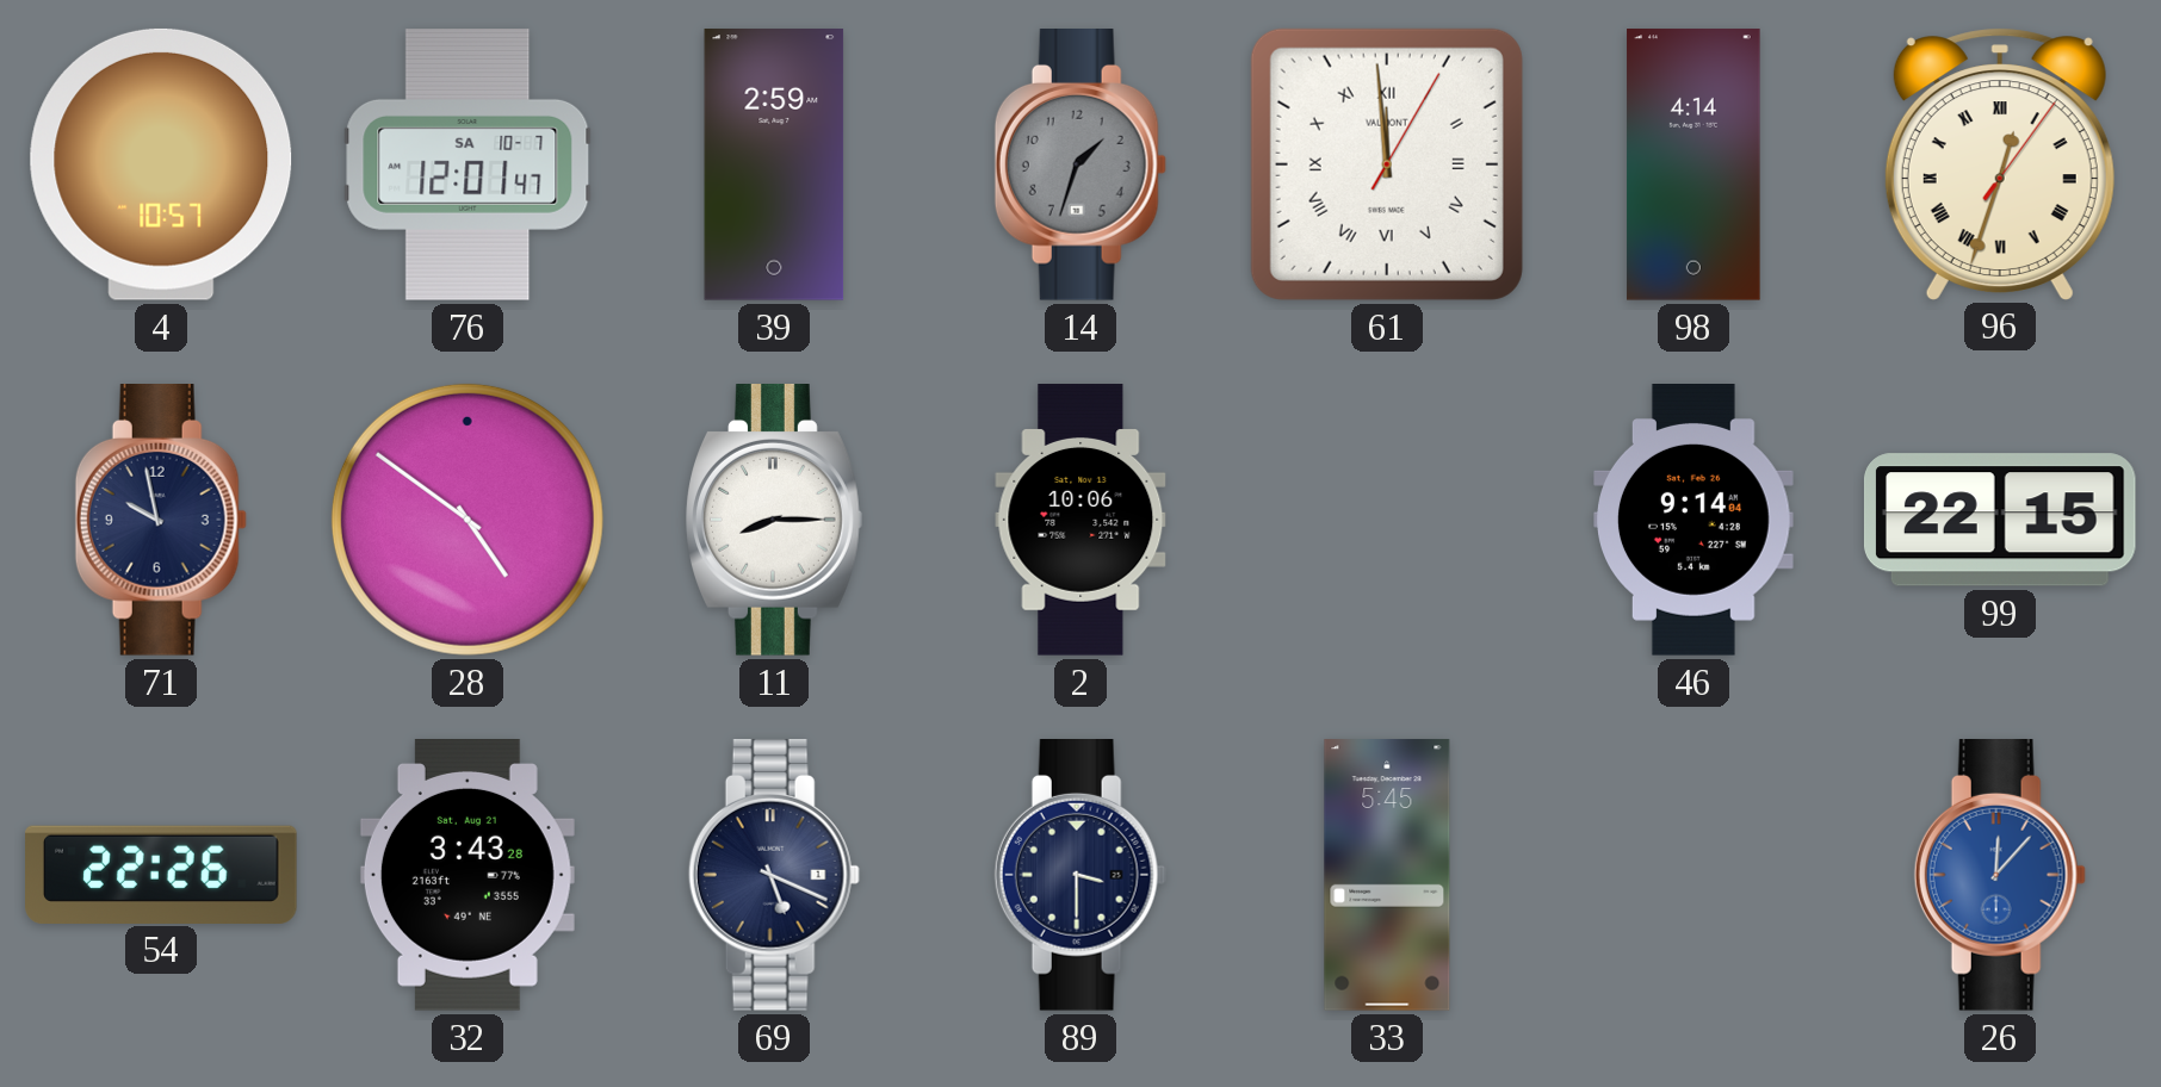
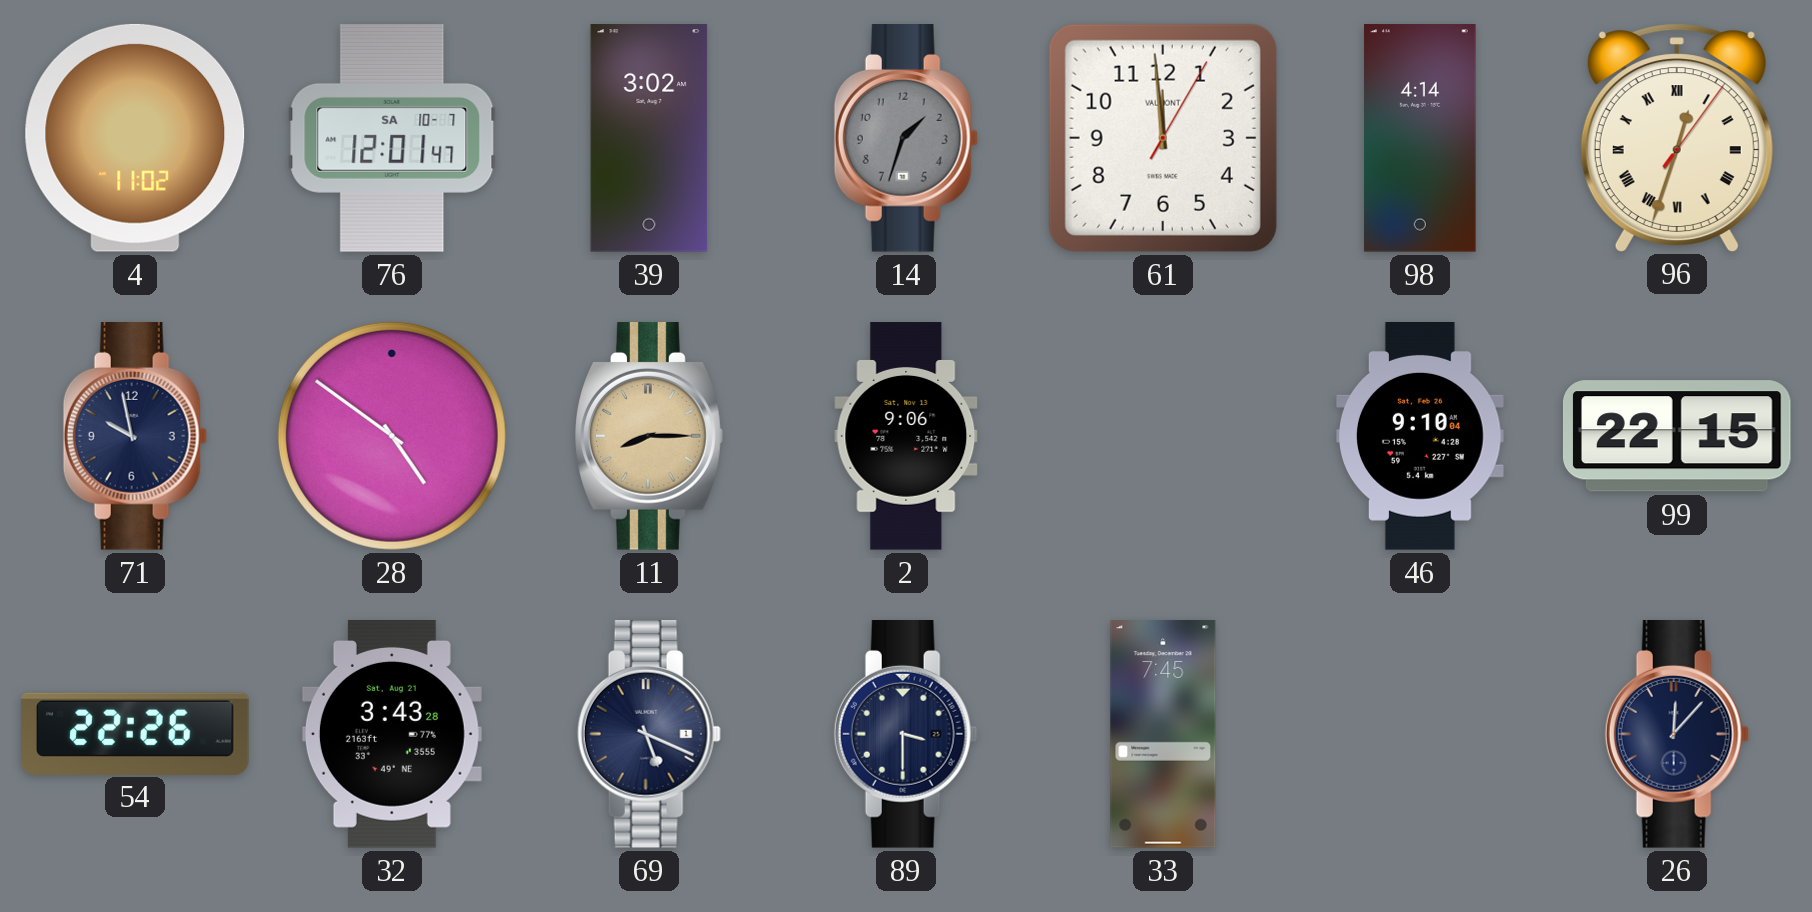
4: 10:57 -> 11:02
39: 2:59 -> 3:02
61 numerals: Roman -> Arabic
11 dial: white -> champagne
2: 10:06 -> 9:06
46: 9:14 -> 9:10
33: 5:45 -> 7:45
26 dial: blue -> navy
